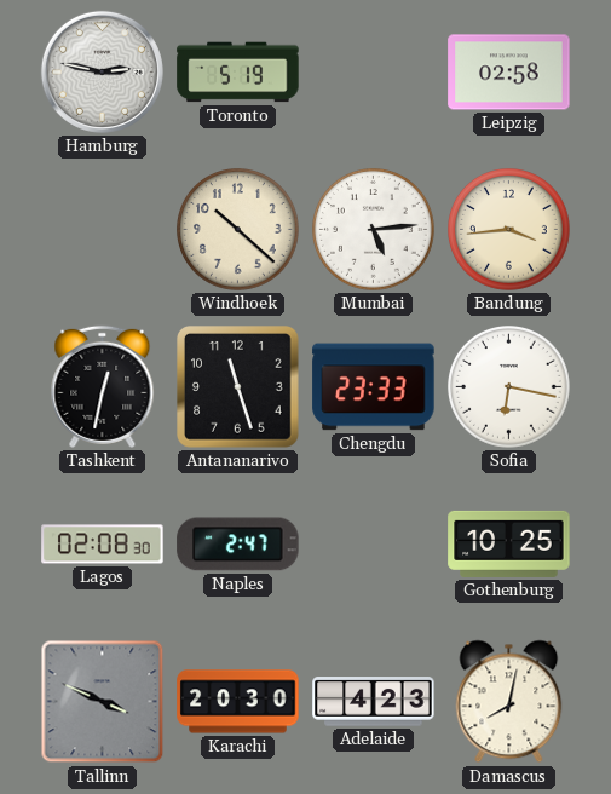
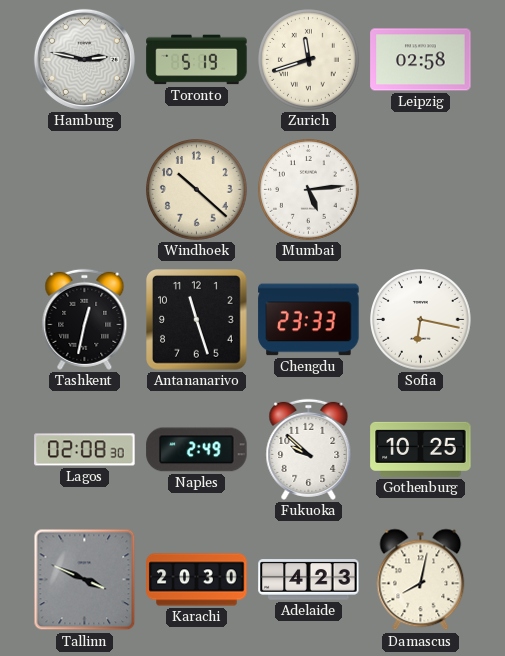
Zurich: none -> 11:42
Bandung: 3:44 -> none
Naples: 2:47 -> 2:49
Fukuoka: none -> 9:52
